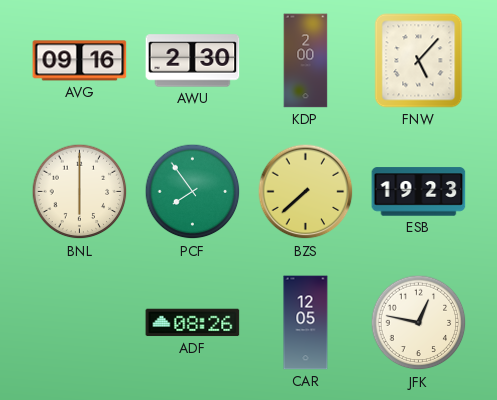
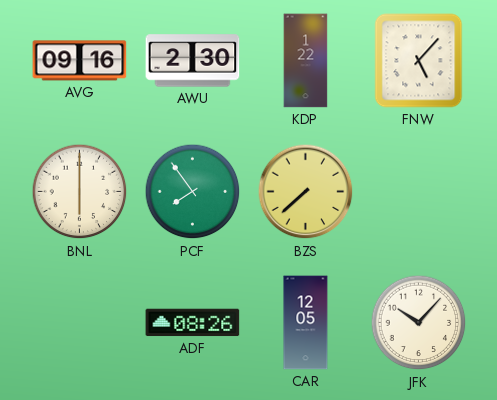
KDP: 2:00 -> 1:22
ESB: 19:23 -> none
JFK: 12:47 -> 10:07
